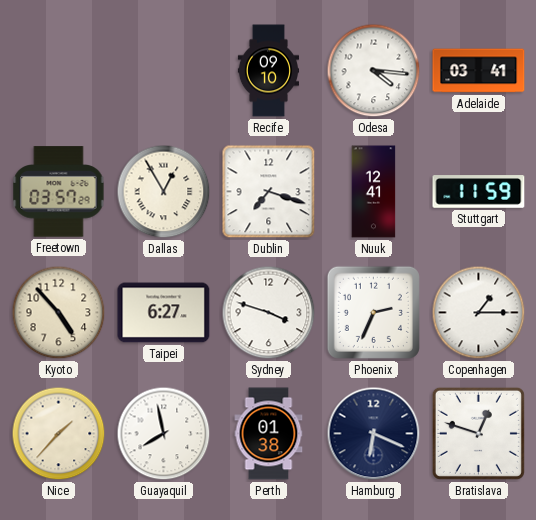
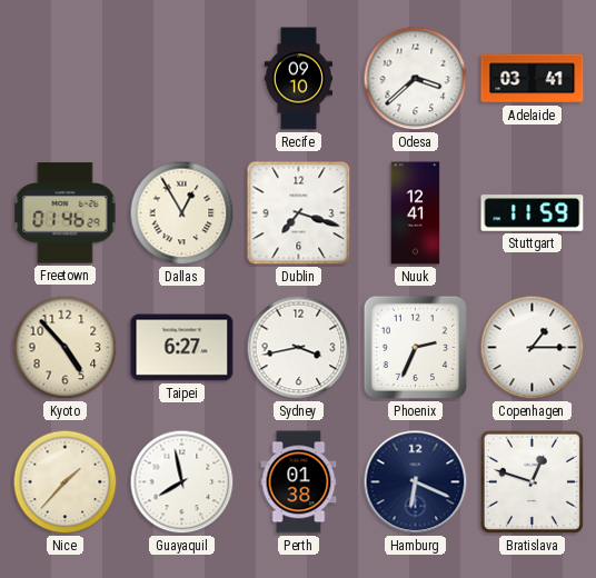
Odesa: 4:16 -> 3:38
Freetown: 03:57 -> 01:46
Sydney: 3:48 -> 3:43
